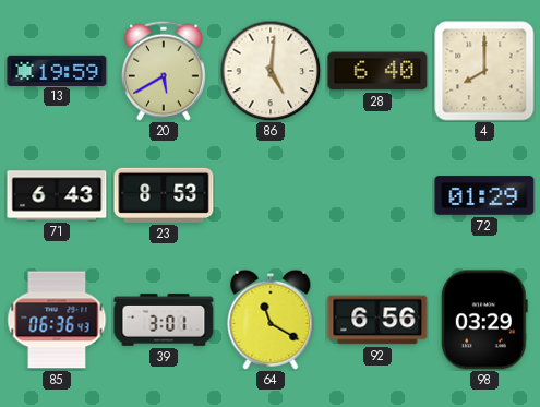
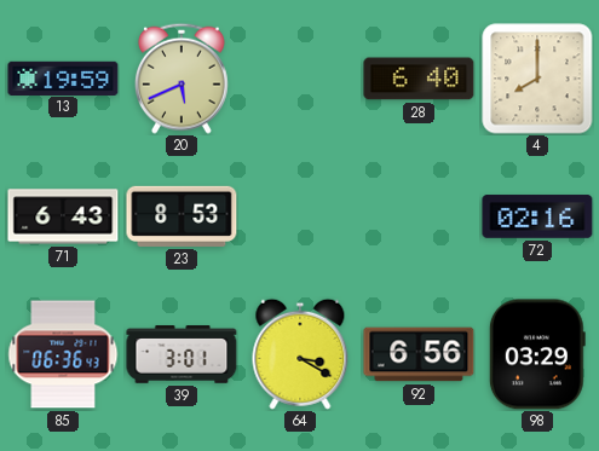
20: 5:40 -> 5:41
86: 5:01 -> none
72: 01:29 -> 02:16
64: 11:20 -> 3:20
